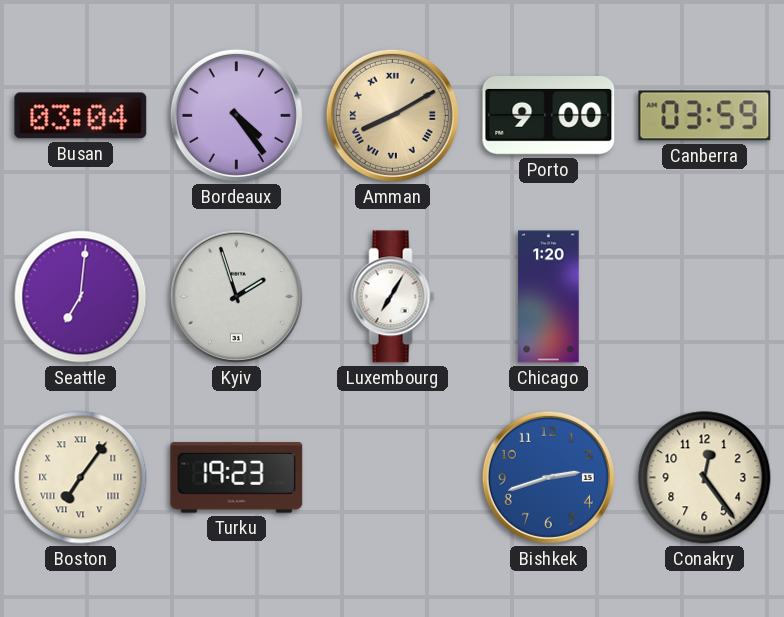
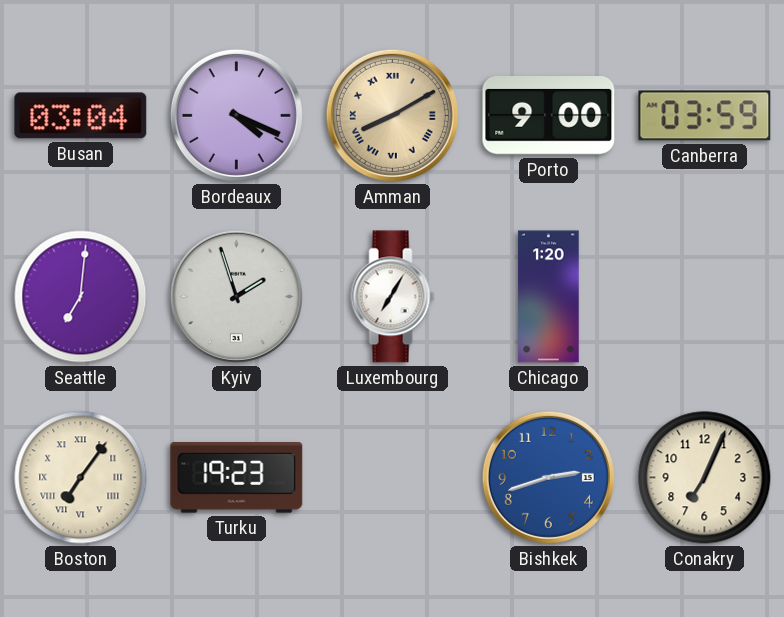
Bordeaux: 4:24 -> 4:19
Conakry: 12:24 -> 7:04
